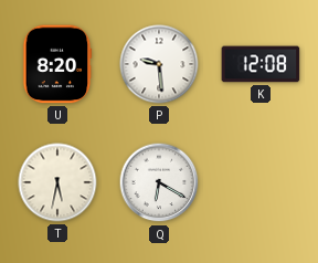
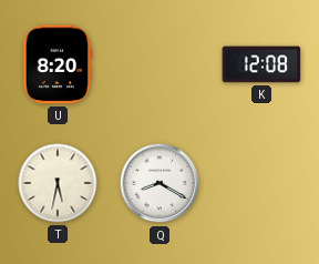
P: 9:29 -> none
Q: 6:20 -> 8:20
